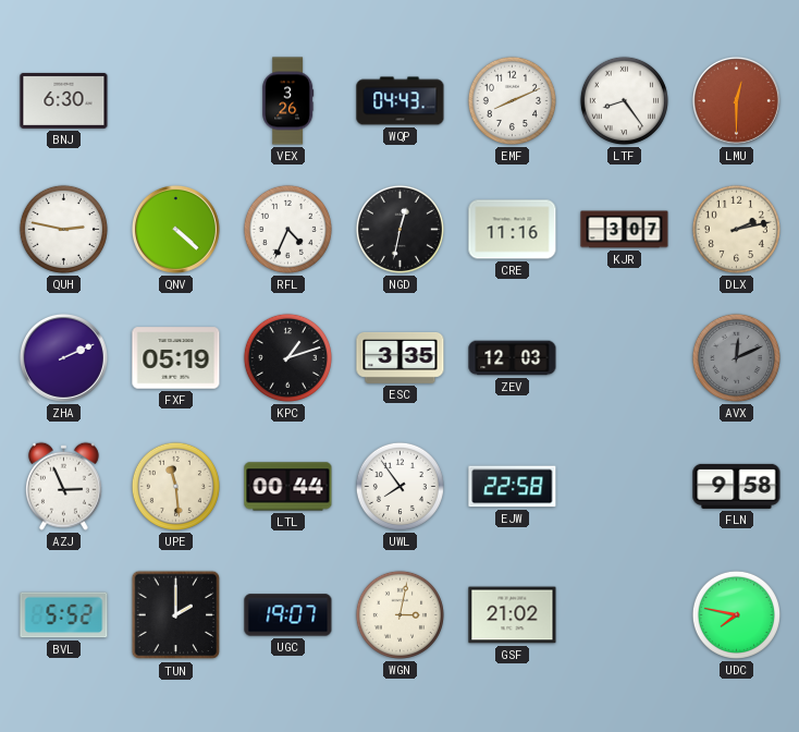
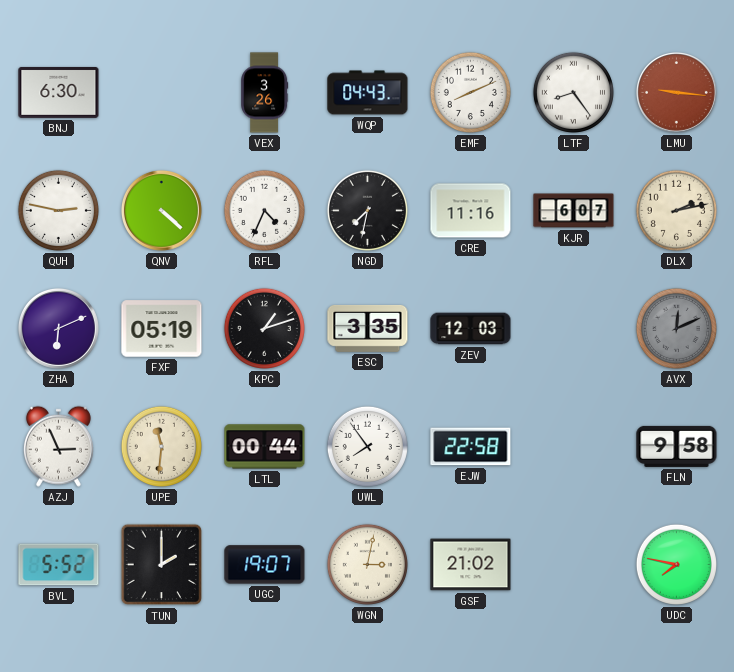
LMU: 12:30 -> 9:16
NGD: 12:32 -> 7:32
KJR: 3:07 -> 6:07
ZHA: 2:11 -> 6:11
UPE: 11:29 -> 11:31
